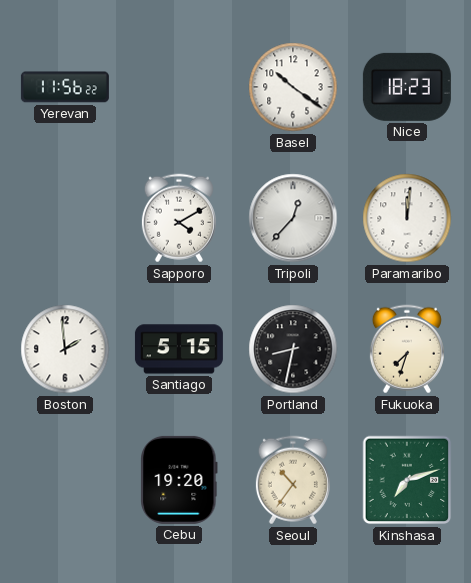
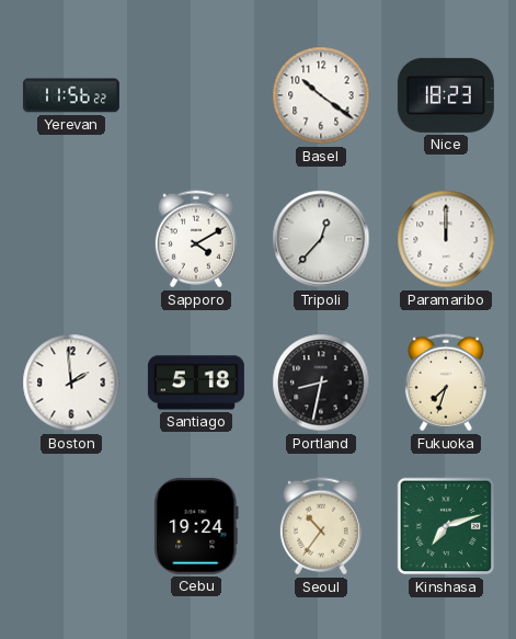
Paramaribo: 12:01 -> 12:00
Santiago: 5:15 -> 5:18
Cebu: 19:20 -> 19:24
